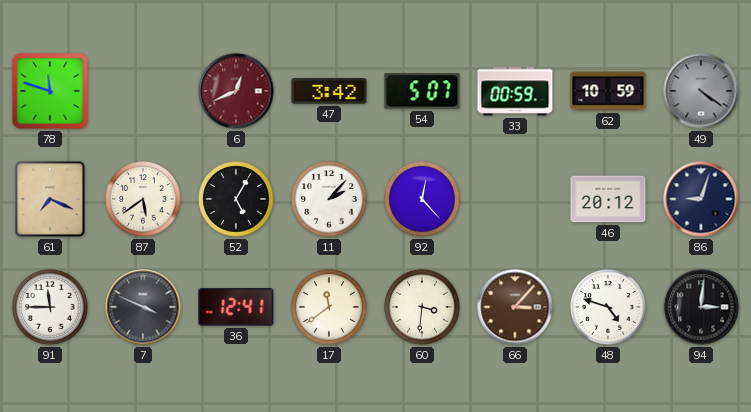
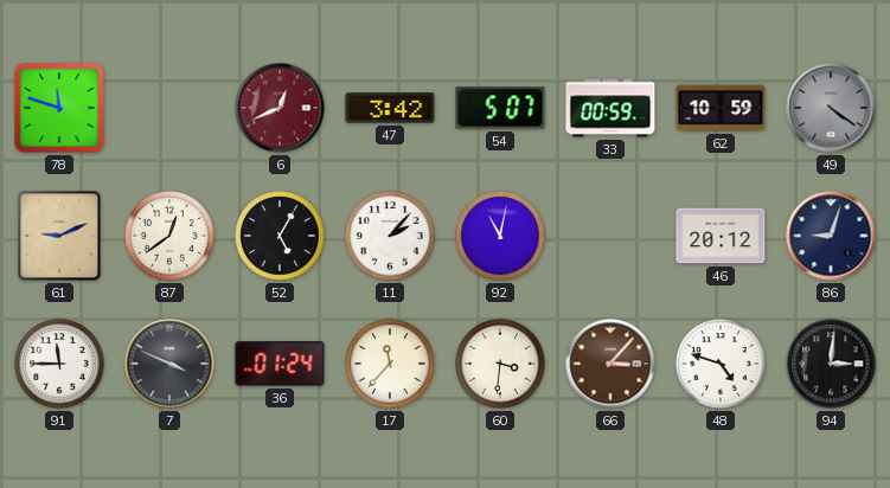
61: 7:19 -> 9:11
87: 5:39 -> 12:39
92: 12:23 -> 11:02
36: 12:41 -> 01:24
17: 11:39 -> 11:37
